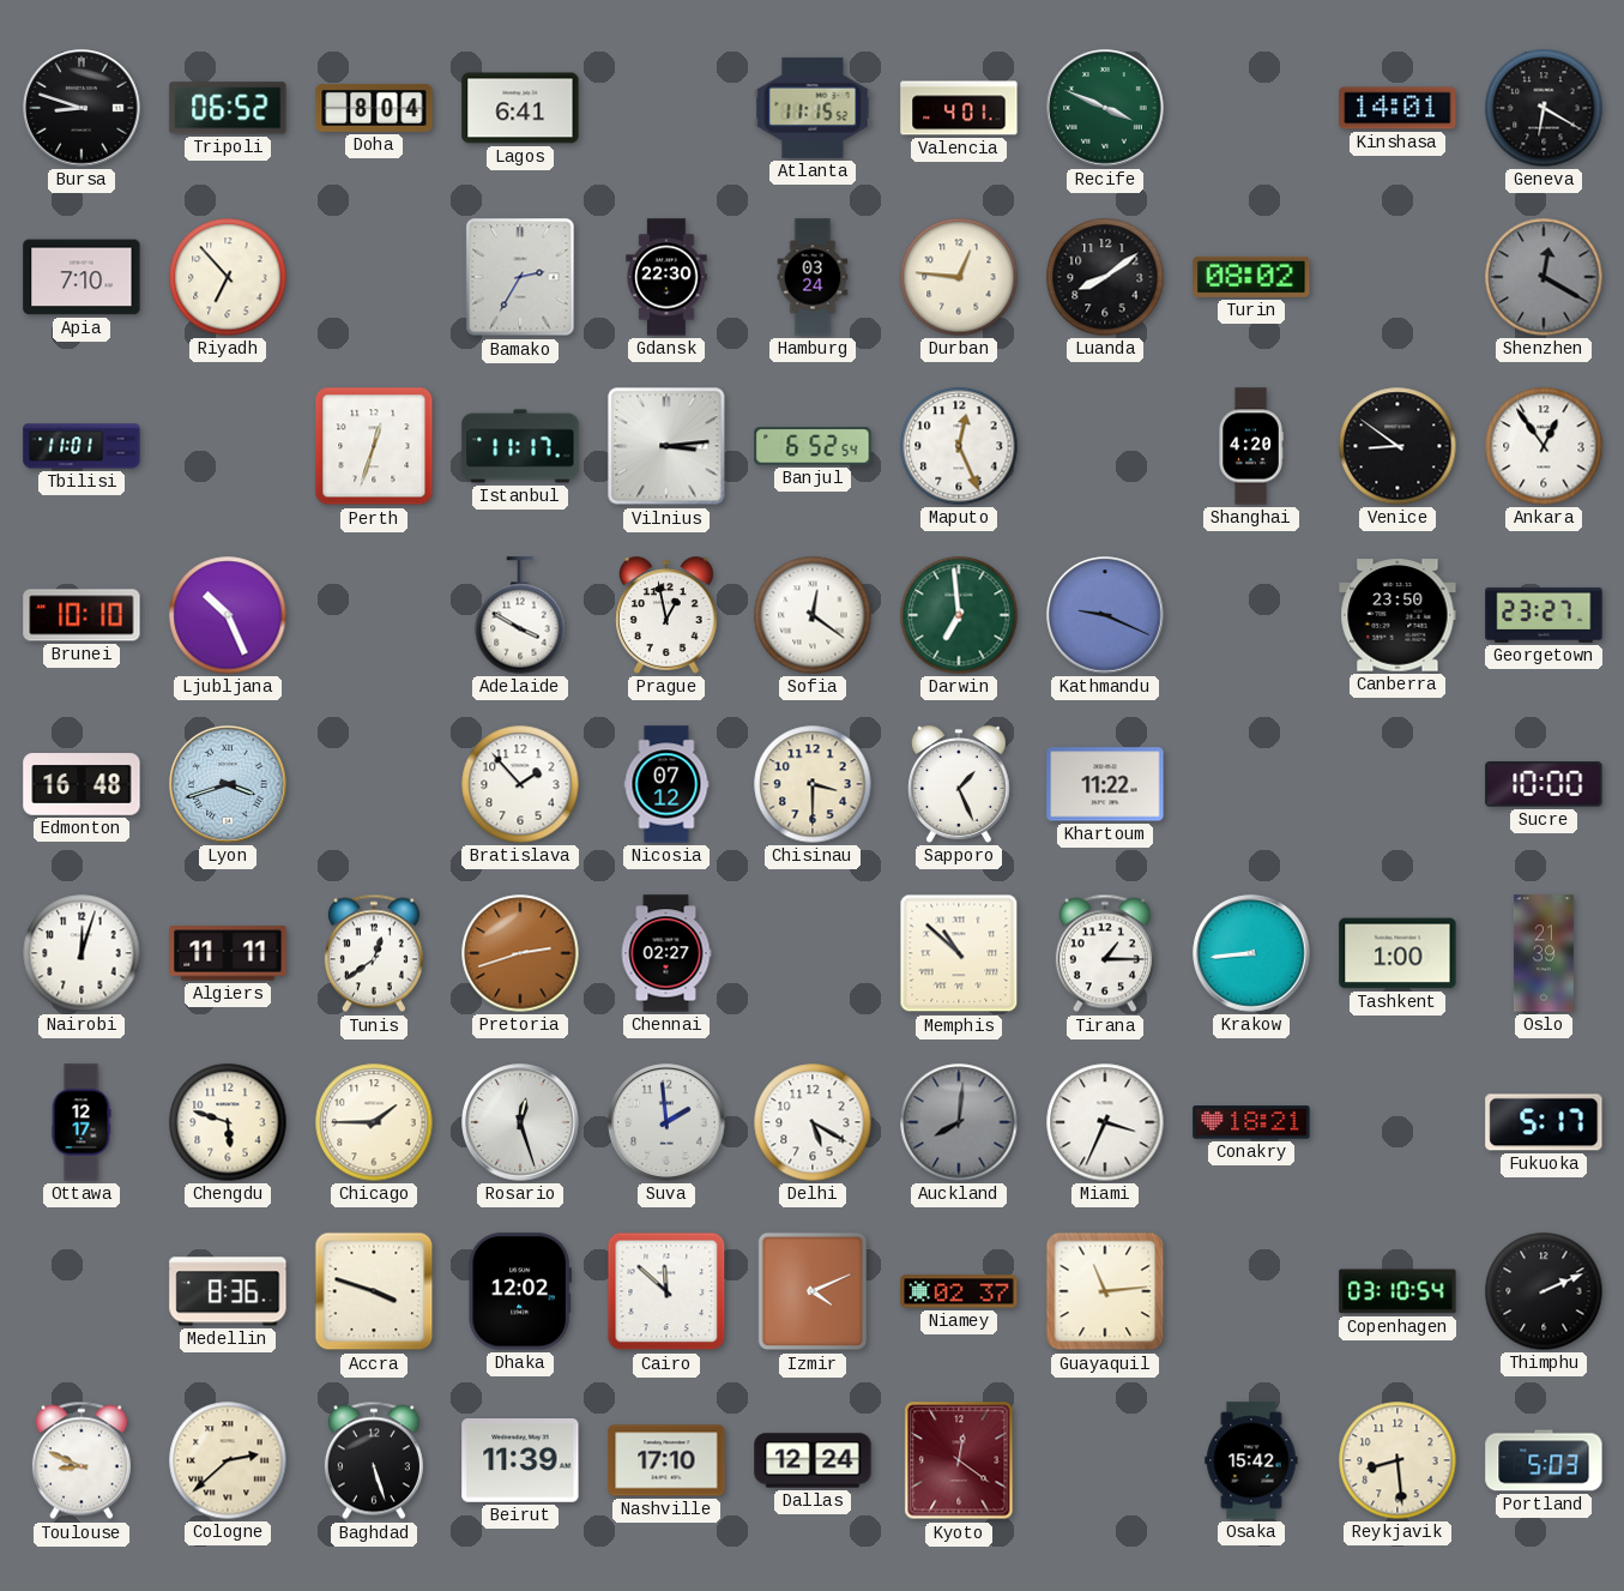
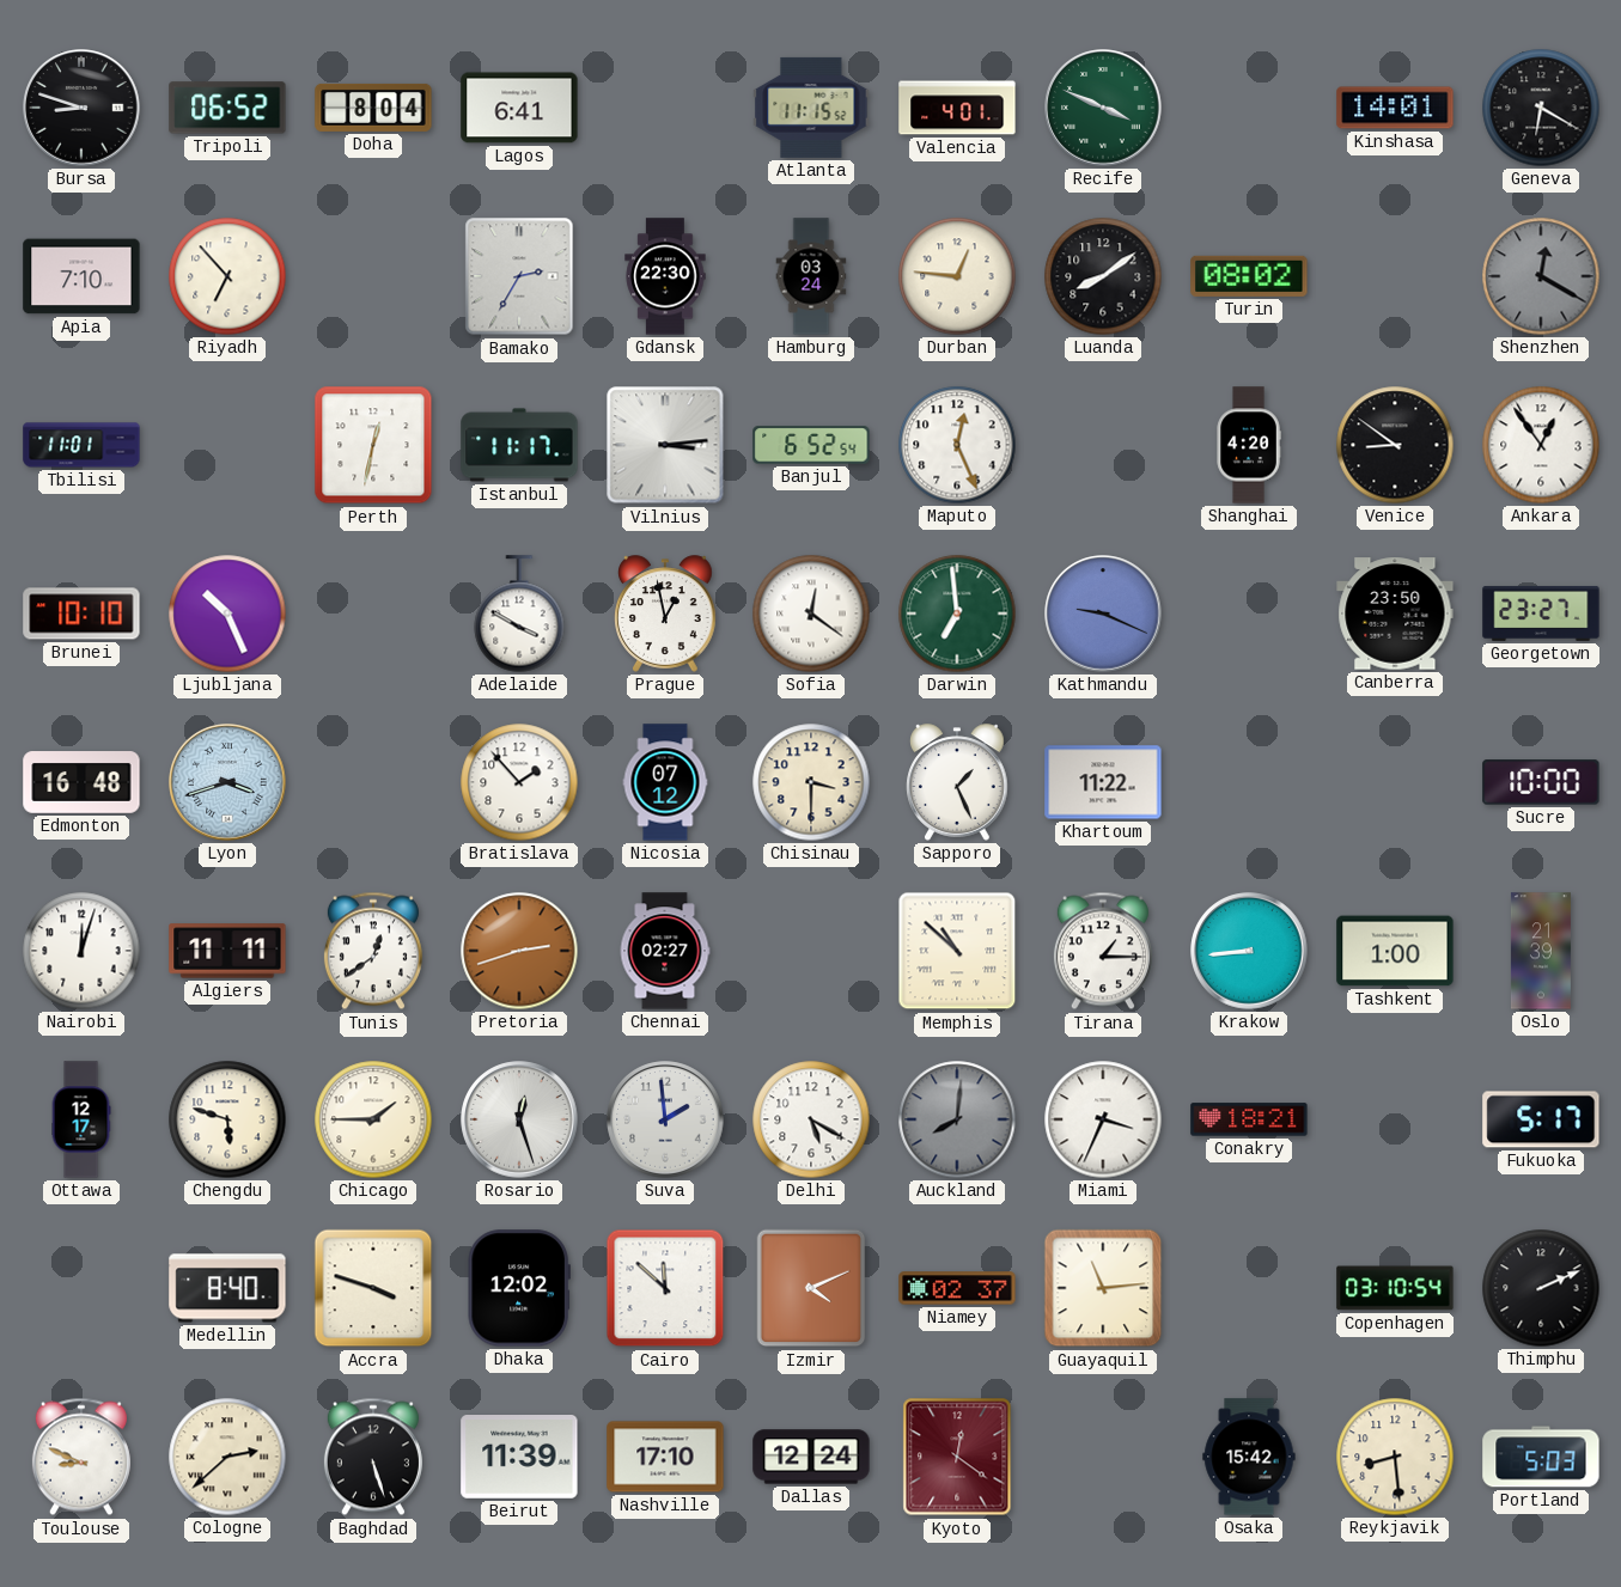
Perth: 12:33 -> 12:32
Medellin: 8:36 -> 8:40
